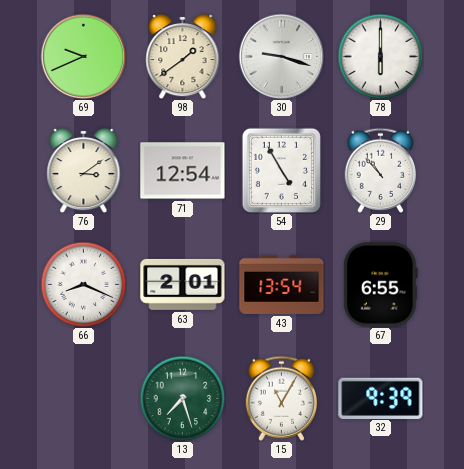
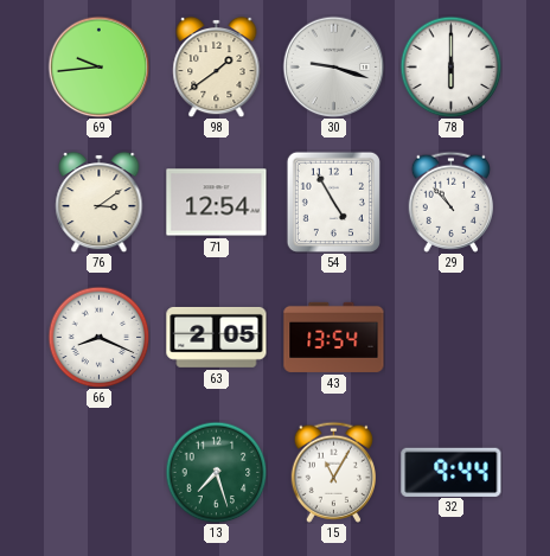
69: 9:41 -> 9:44
63: 2:01 -> 2:05
67: 6:55 -> none
32: 9:39 -> 9:44
